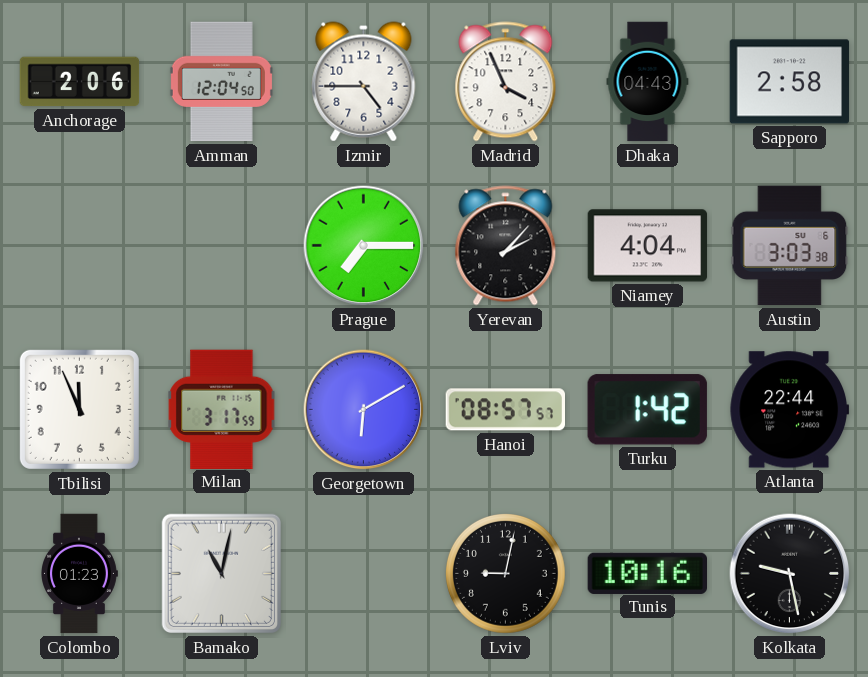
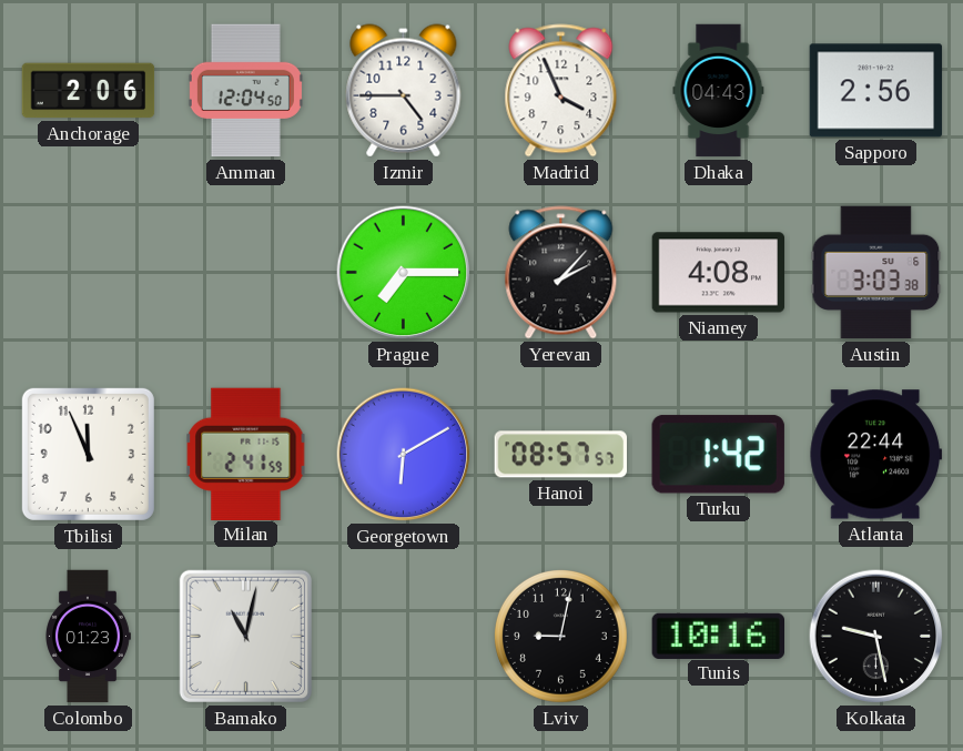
Sapporo: 2:58 -> 2:56
Niamey: 4:04 -> 4:08
Milan: 3:17 -> 2:41
